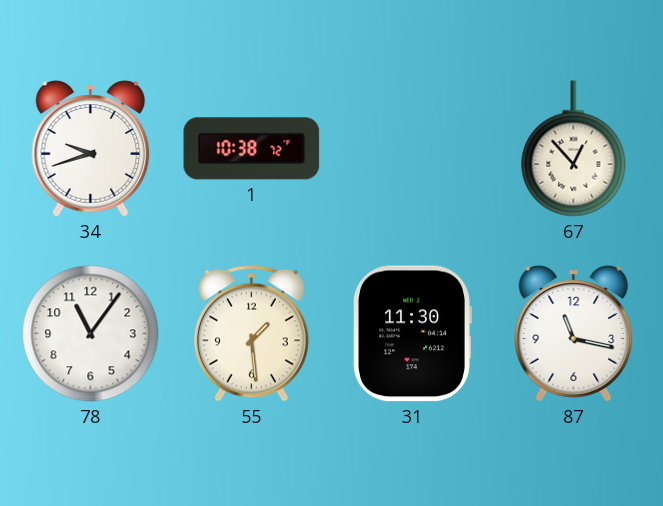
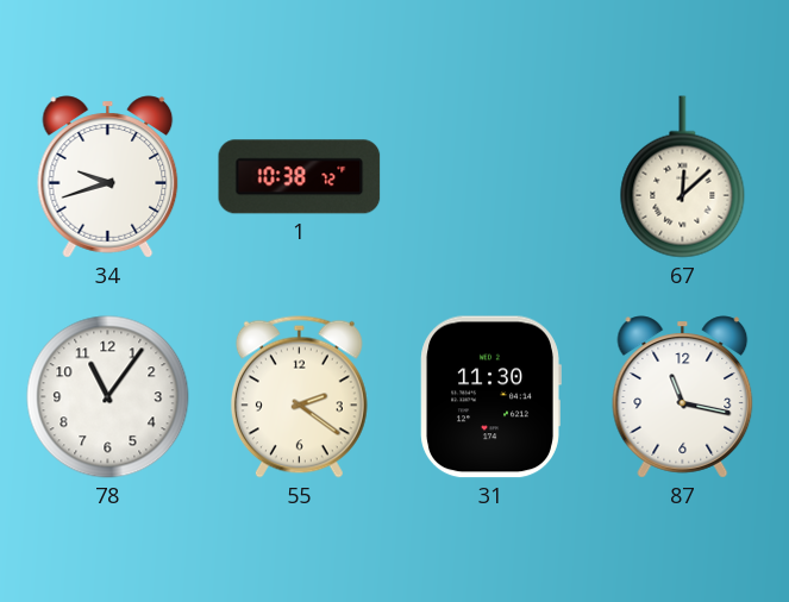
67: 12:53 -> 12:08
55: 1:29 -> 2:21
